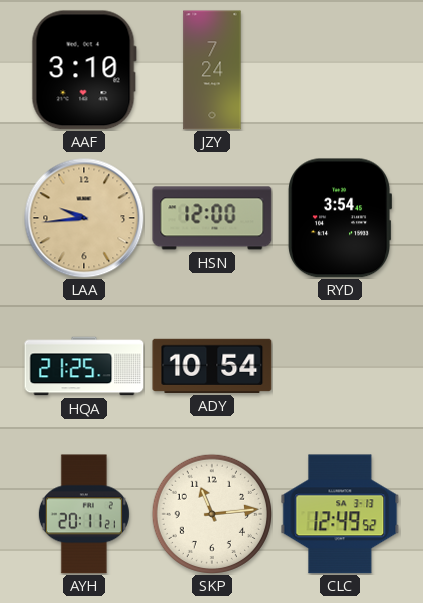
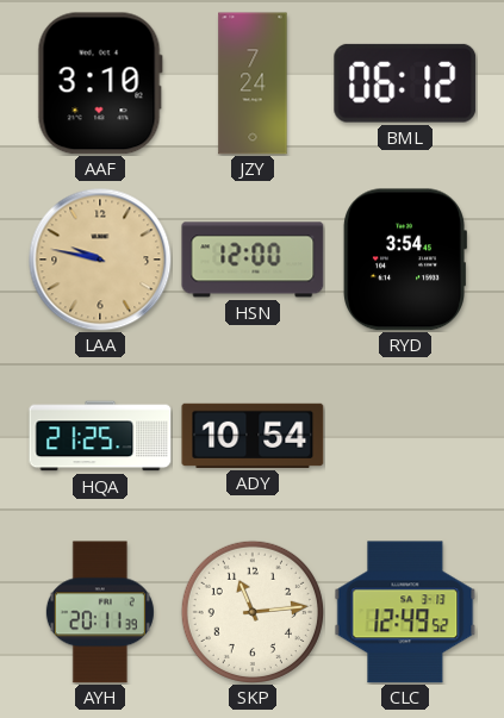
BML: none -> 06:12
LAA: 9:44 -> 9:47
AYH: 20:11:21 -> 20:11:39
